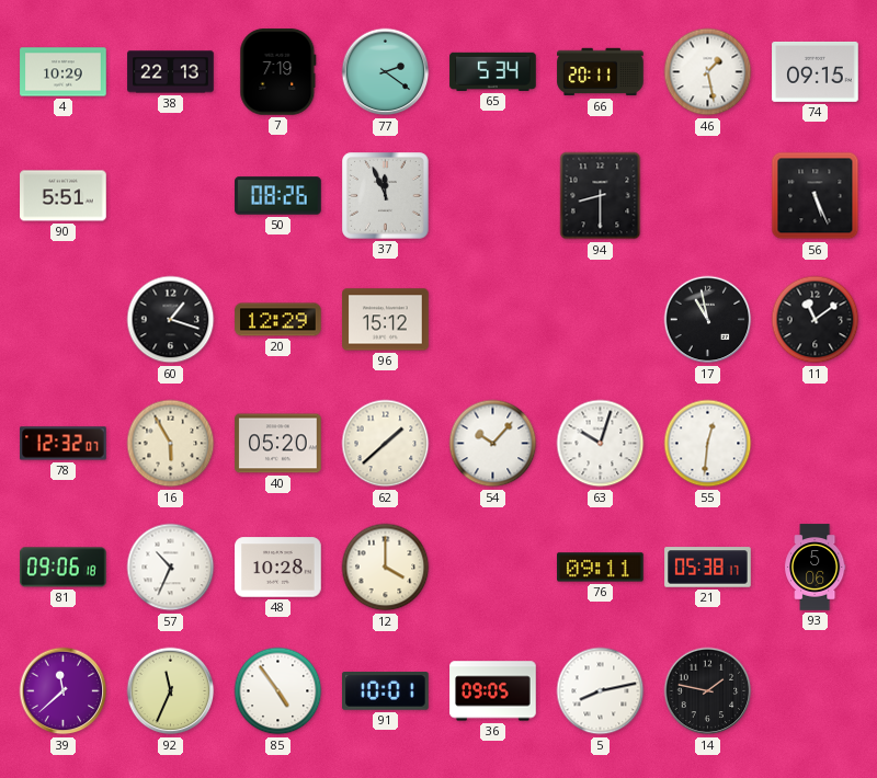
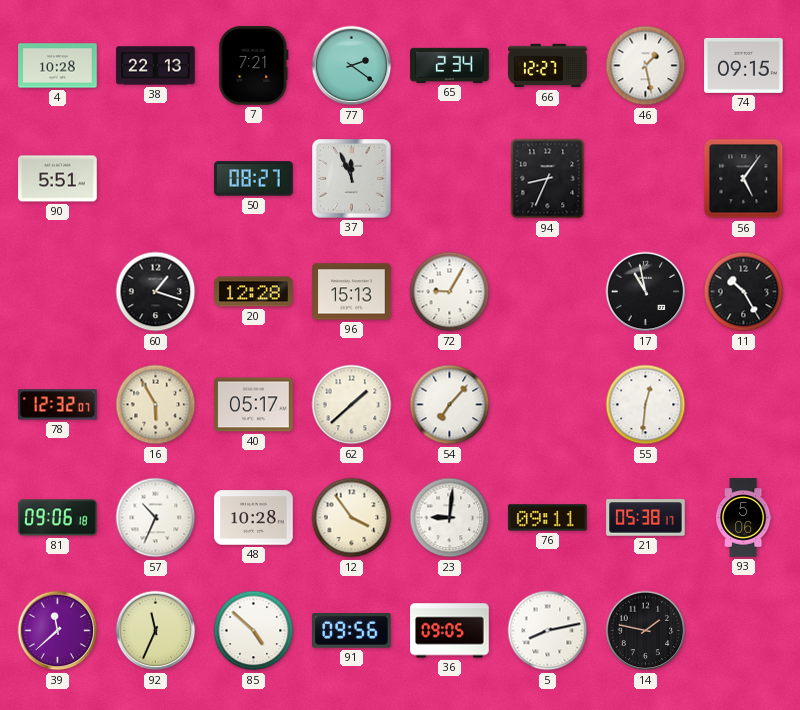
4: 10:29 -> 10:28
7: 7:19 -> 7:21
65: 5:34 -> 2:34
66: 20:11 -> 12:27
50: 08:26 -> 08:27
94: 8:30 -> 8:34
56: 5:26 -> 5:06
20: 12:29 -> 12:28
96: 15:12 -> 15:13
72: none -> 9:05
11: 11:09 -> 10:25
40: 05:20 -> 05:17
54: 10:07 -> 7:07
63: 10:03 -> none
12: 4:00 -> 3:54
23: none -> 9:01
85: 4:54 -> 4:52
91: 10:01 -> 09:56
